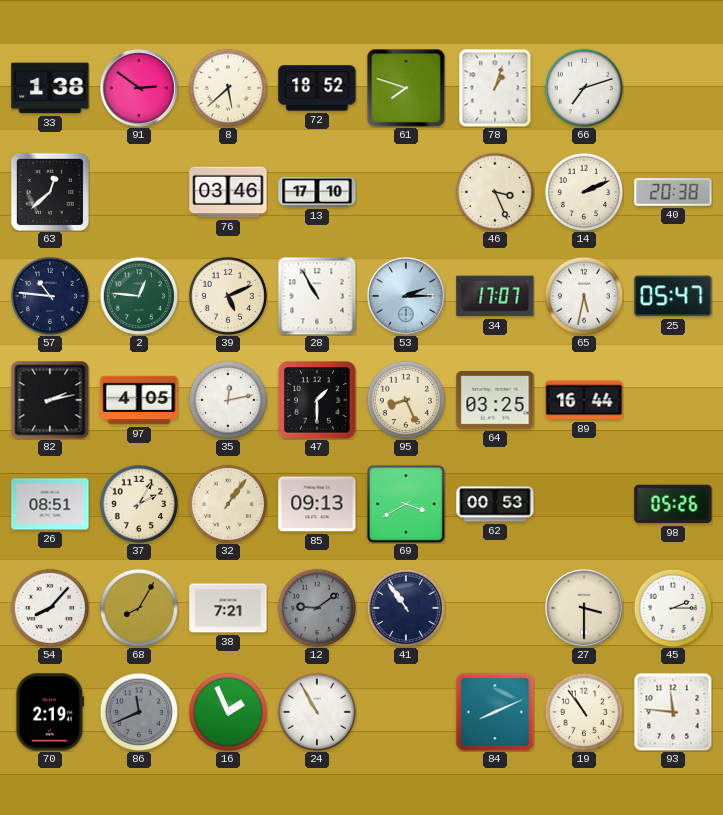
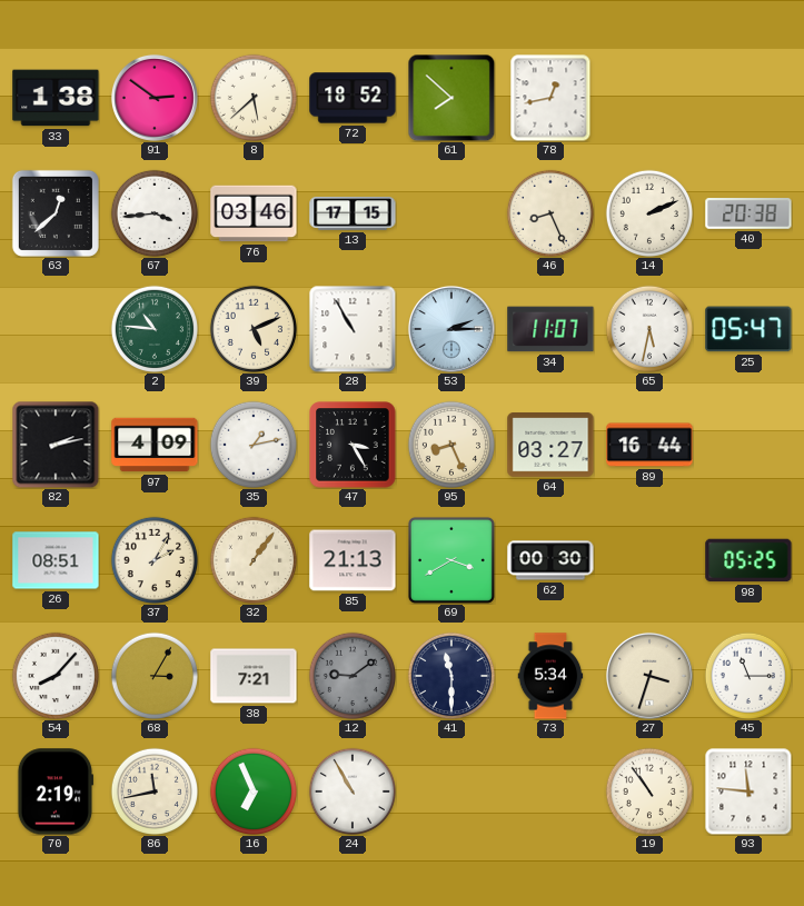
61: 7:48 -> 7:52
78: 1:03 -> 12:43
66: 7:12 -> none
67: none -> 3:44
13: 17:10 -> 17:15
46: 3:26 -> 8:26
57: 10:46 -> none
2: 12:46 -> 10:46
34: 17:07 -> 11:07
97: 4:05 -> 4:09
35: 12:13 -> 1:13
47: 1:30 -> 3:25
64: 03:25 -> 03:27
85: 09:13 -> 21:13
62: 00:53 -> 00:30
98: 05:26 -> 05:25
68: 8:05 -> 3:05
41: 10:54 -> 11:30
73: none -> 5:34
27: 3:30 -> 3:33
45: 2:15 -> 11:15
86: 11:41 -> 11:43
86 dial: grey -> cream
16: 1:56 -> 6:56
84: 8:11 -> none
